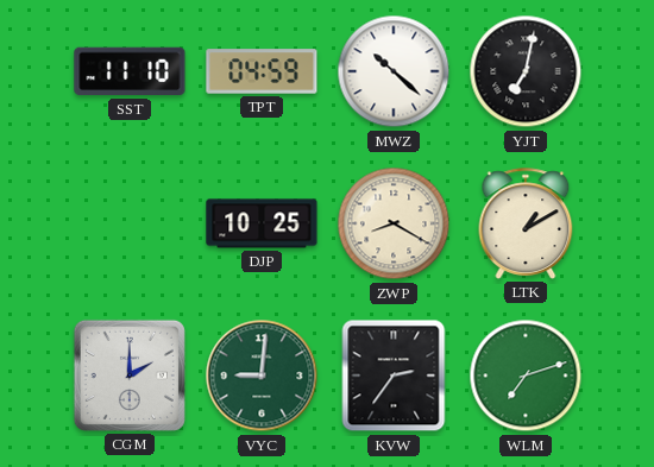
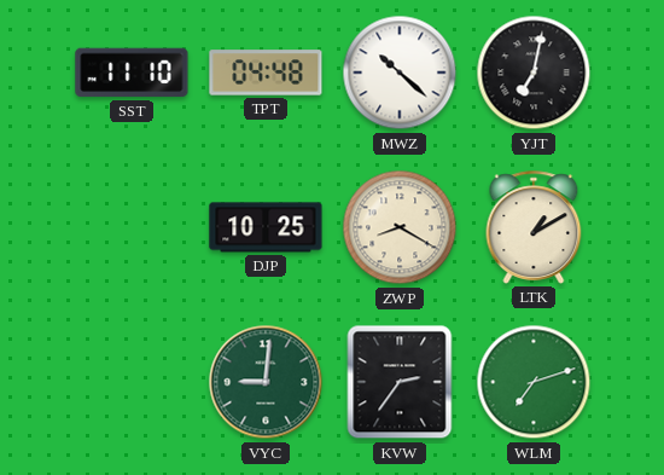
TPT: 04:59 -> 04:48
CGM: 2:00 -> none
